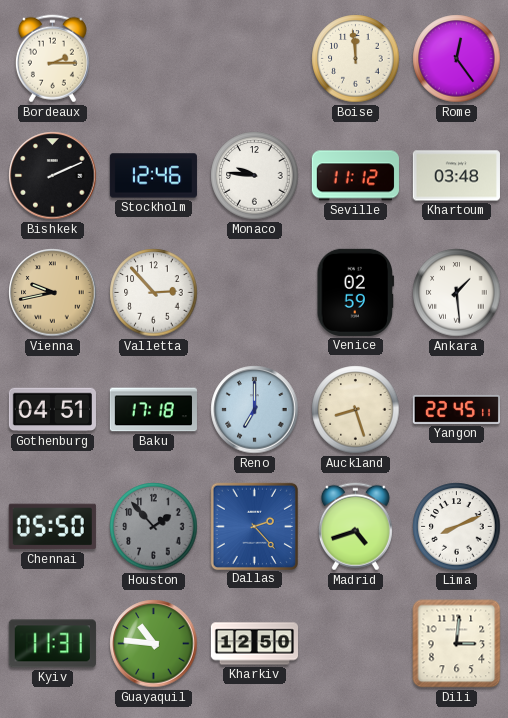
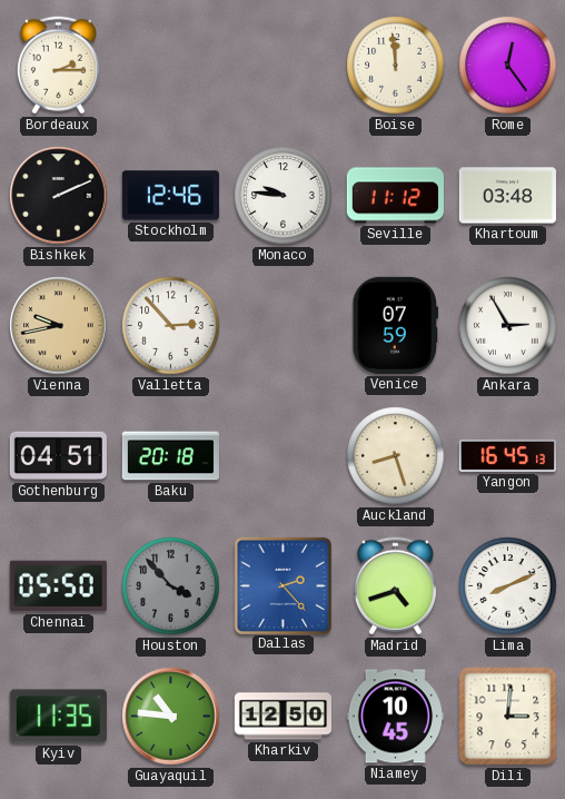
Venice: 02:59 -> 07:59
Ankara: 1:29 -> 2:55
Baku: 17:18 -> 20:18
Reno: 7:00 -> none
Yangon: 22:45 -> 16:45
Houston: 1:53 -> 3:53
Kyiv: 11:31 -> 11:35
Niamey: none -> 10:45
